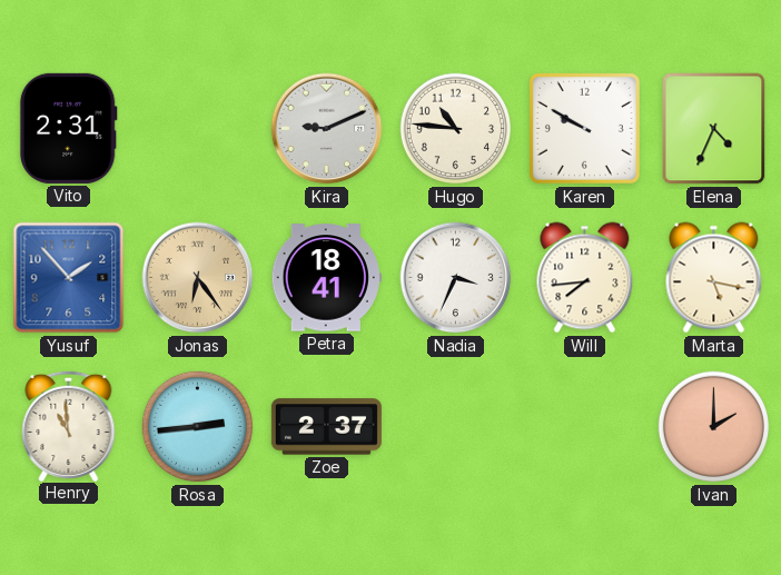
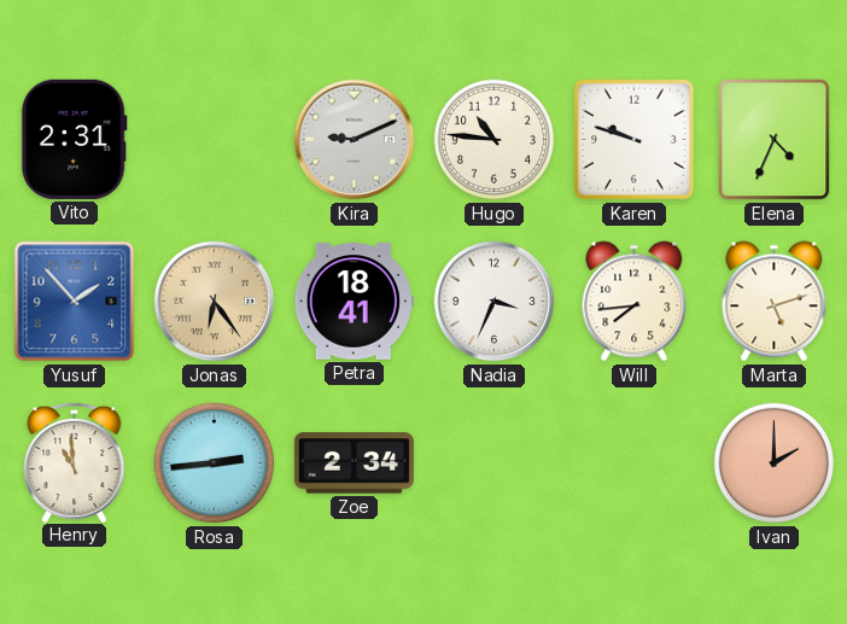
Karen: 9:50 -> 9:48
Marta: 5:17 -> 5:12
Zoe: 2:37 -> 2:34
